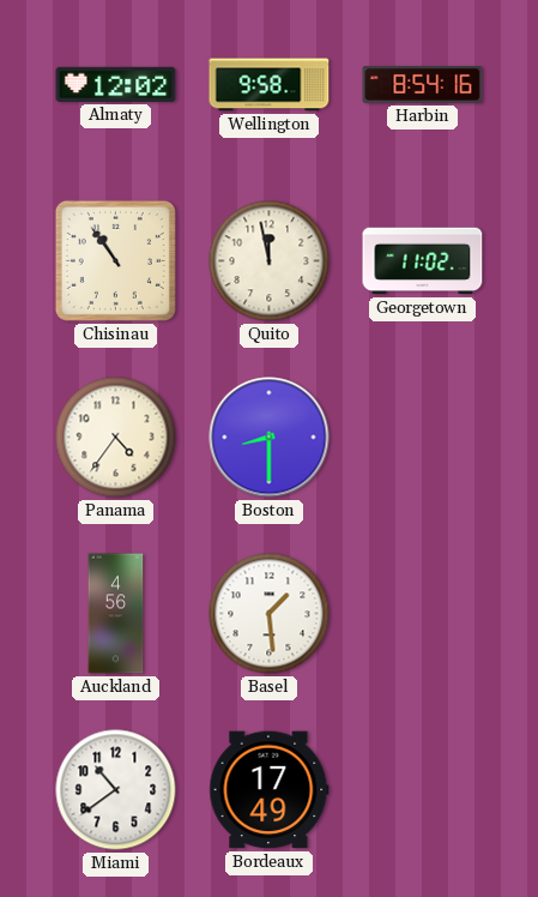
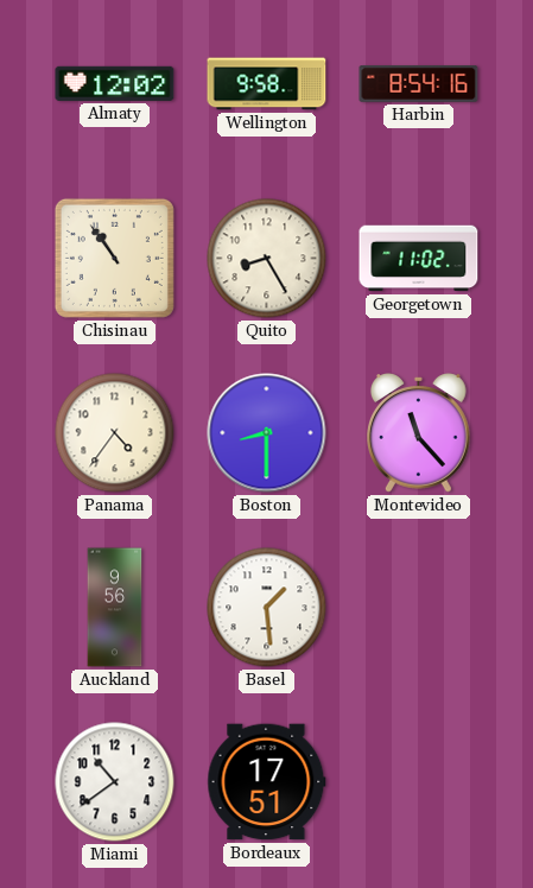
Quito: 11:58 -> 8:25
Montevideo: none -> 11:23
Auckland: 4:56 -> 9:56
Bordeaux: 17:49 -> 17:51
